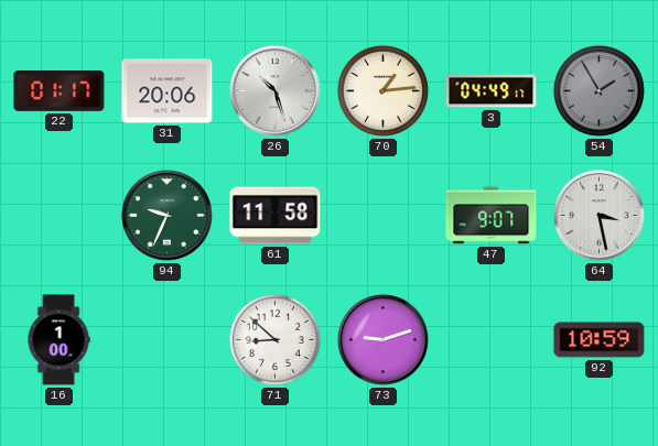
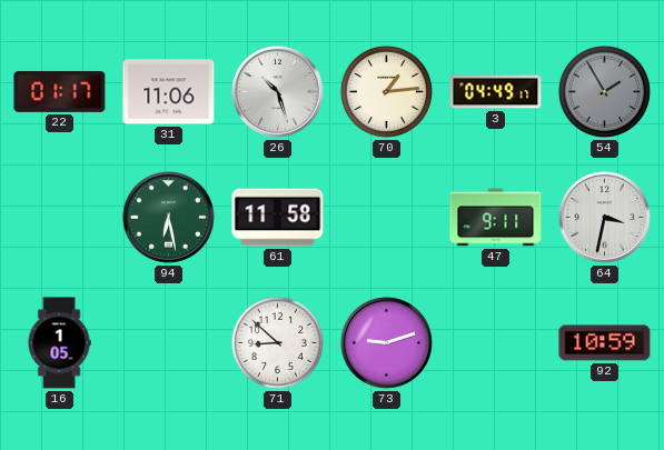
31: 20:06 -> 11:06
94: 9:34 -> 6:28
47: 9:07 -> 9:11
64: 3:28 -> 3:32
16: 1:00 -> 1:05
